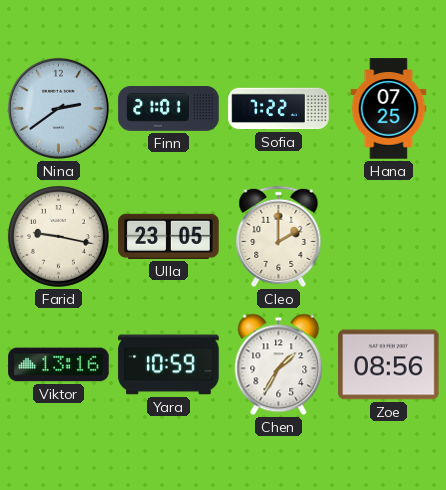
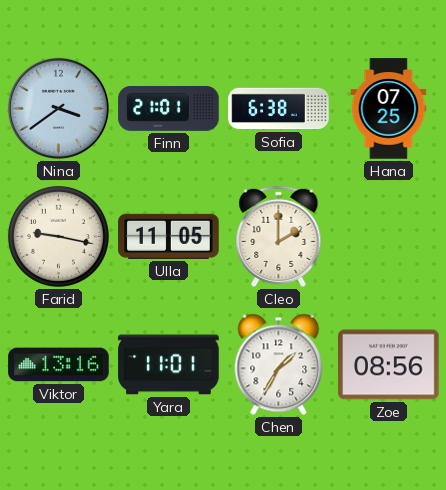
Nina: 2:39 -> 3:39
Sofia: 7:22 -> 6:38
Ulla: 23:05 -> 11:05
Yara: 10:59 -> 11:01
